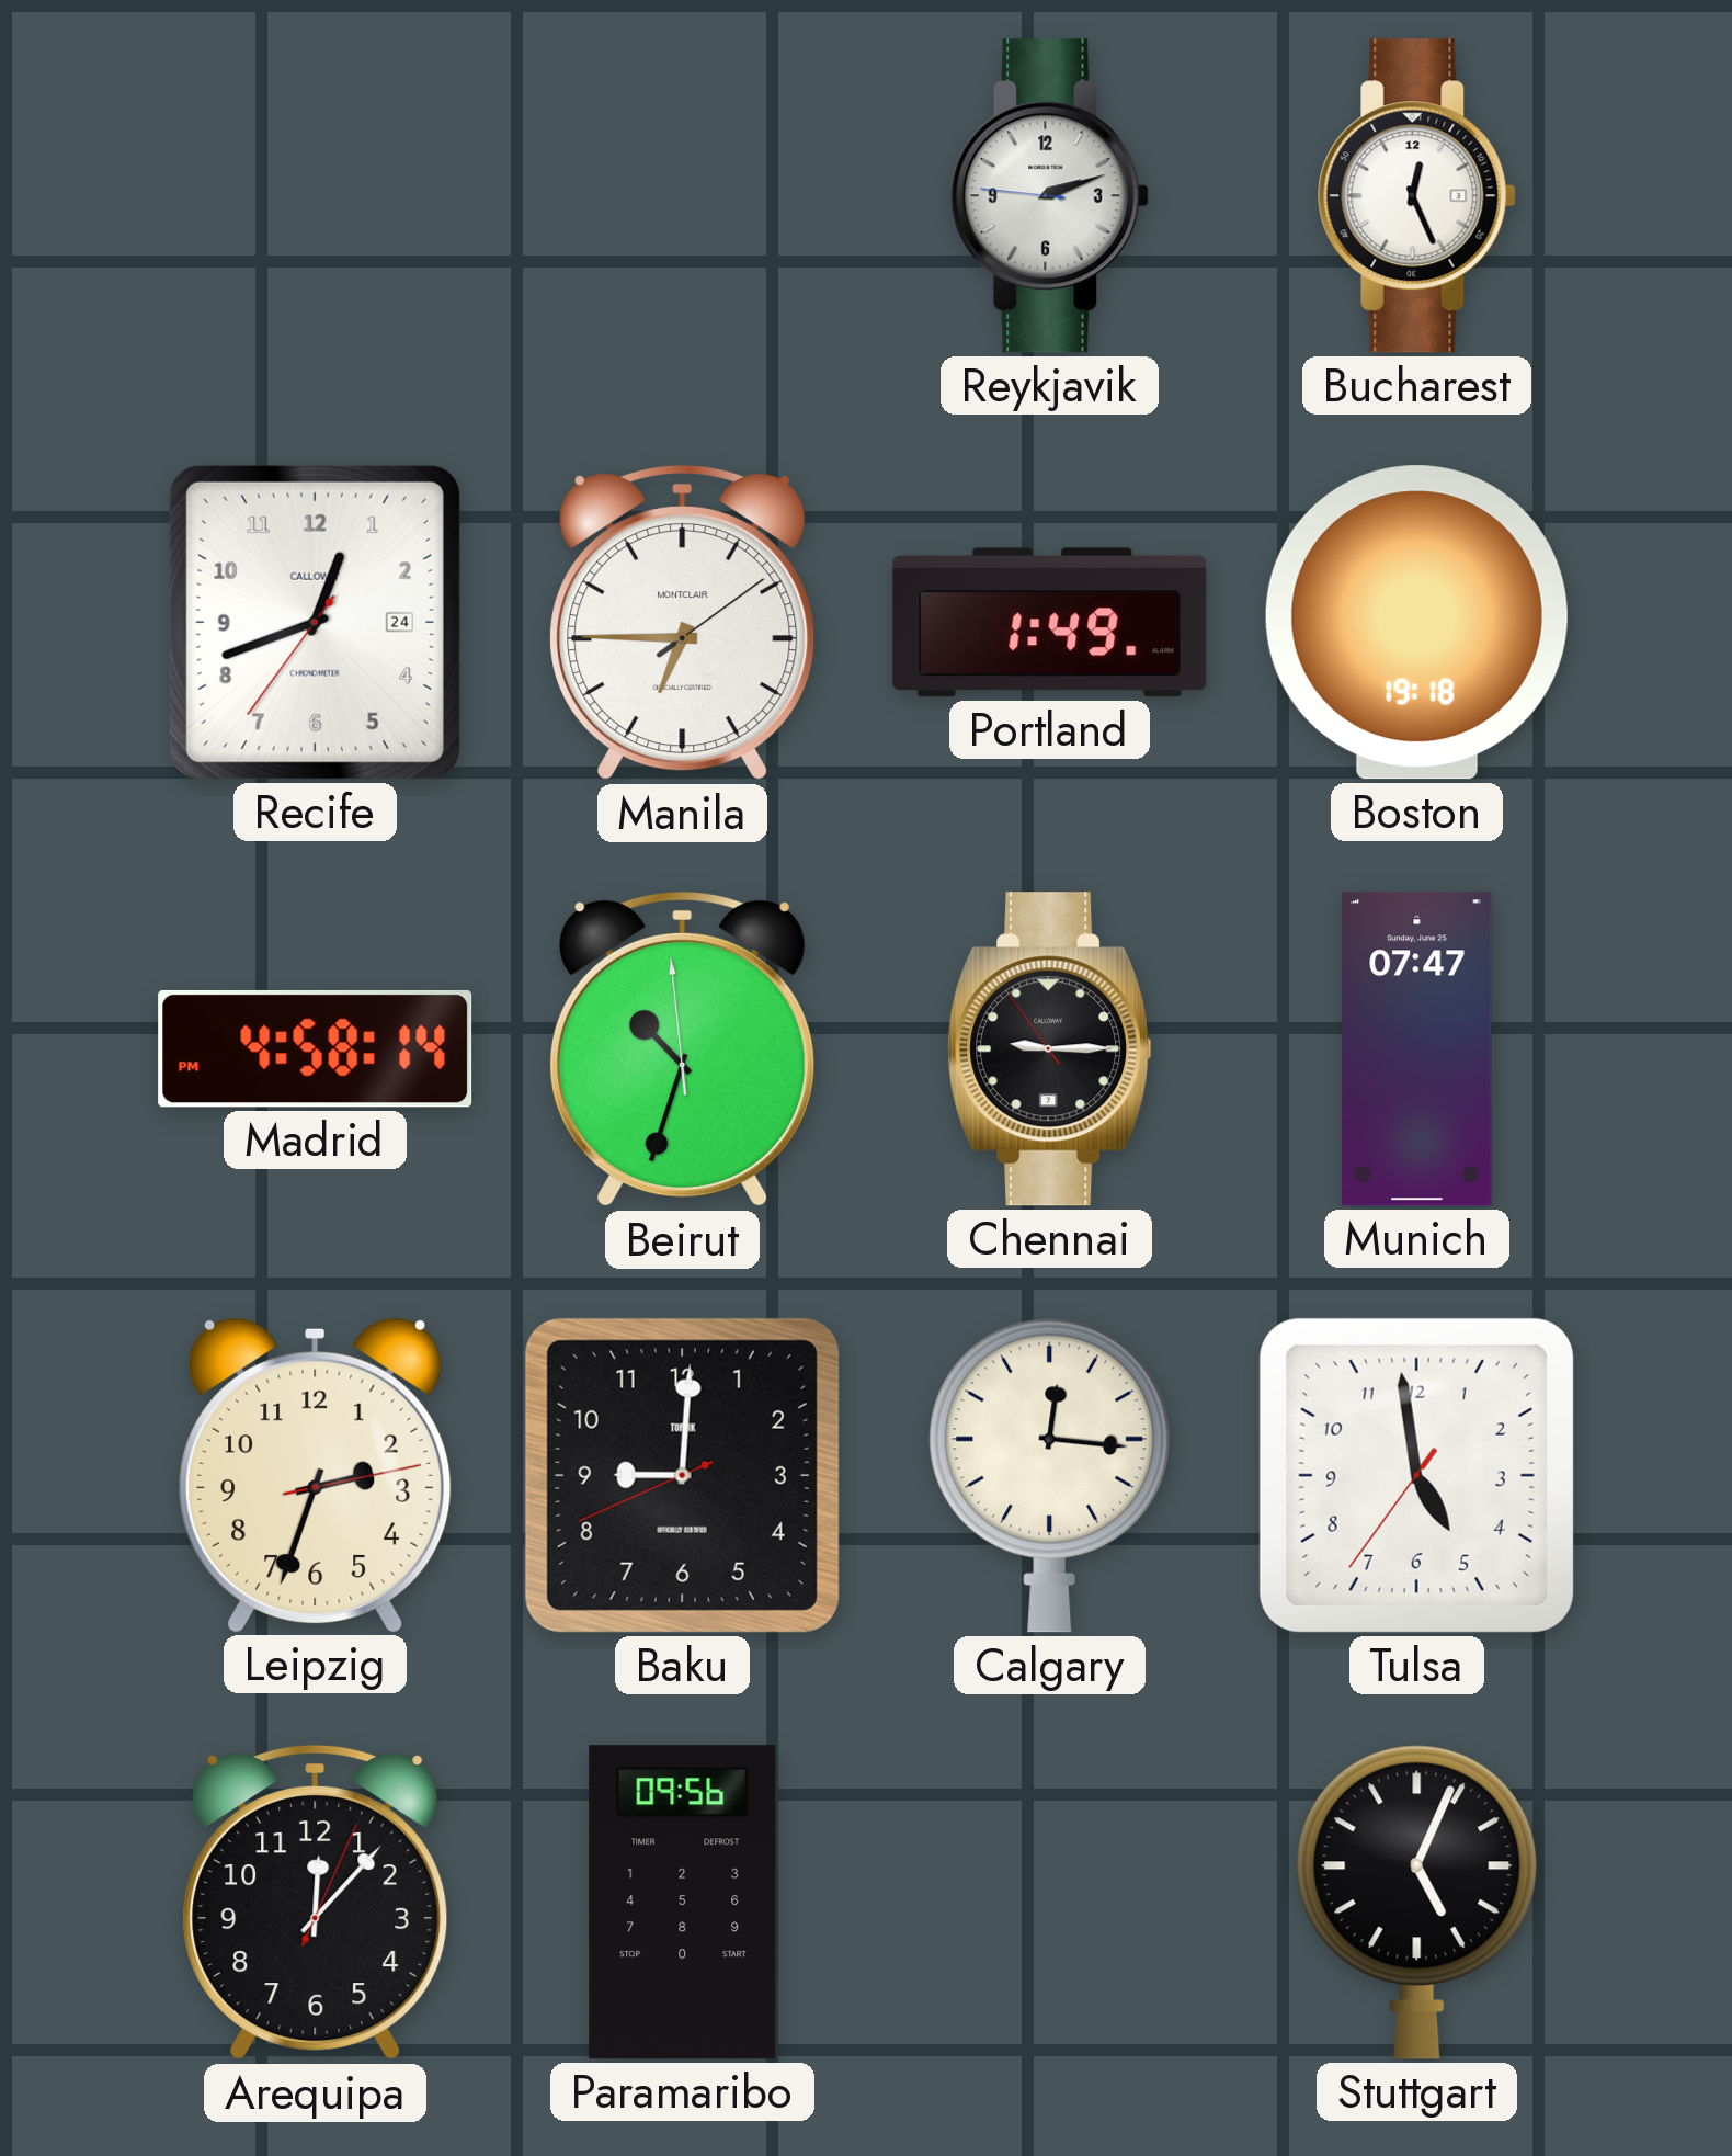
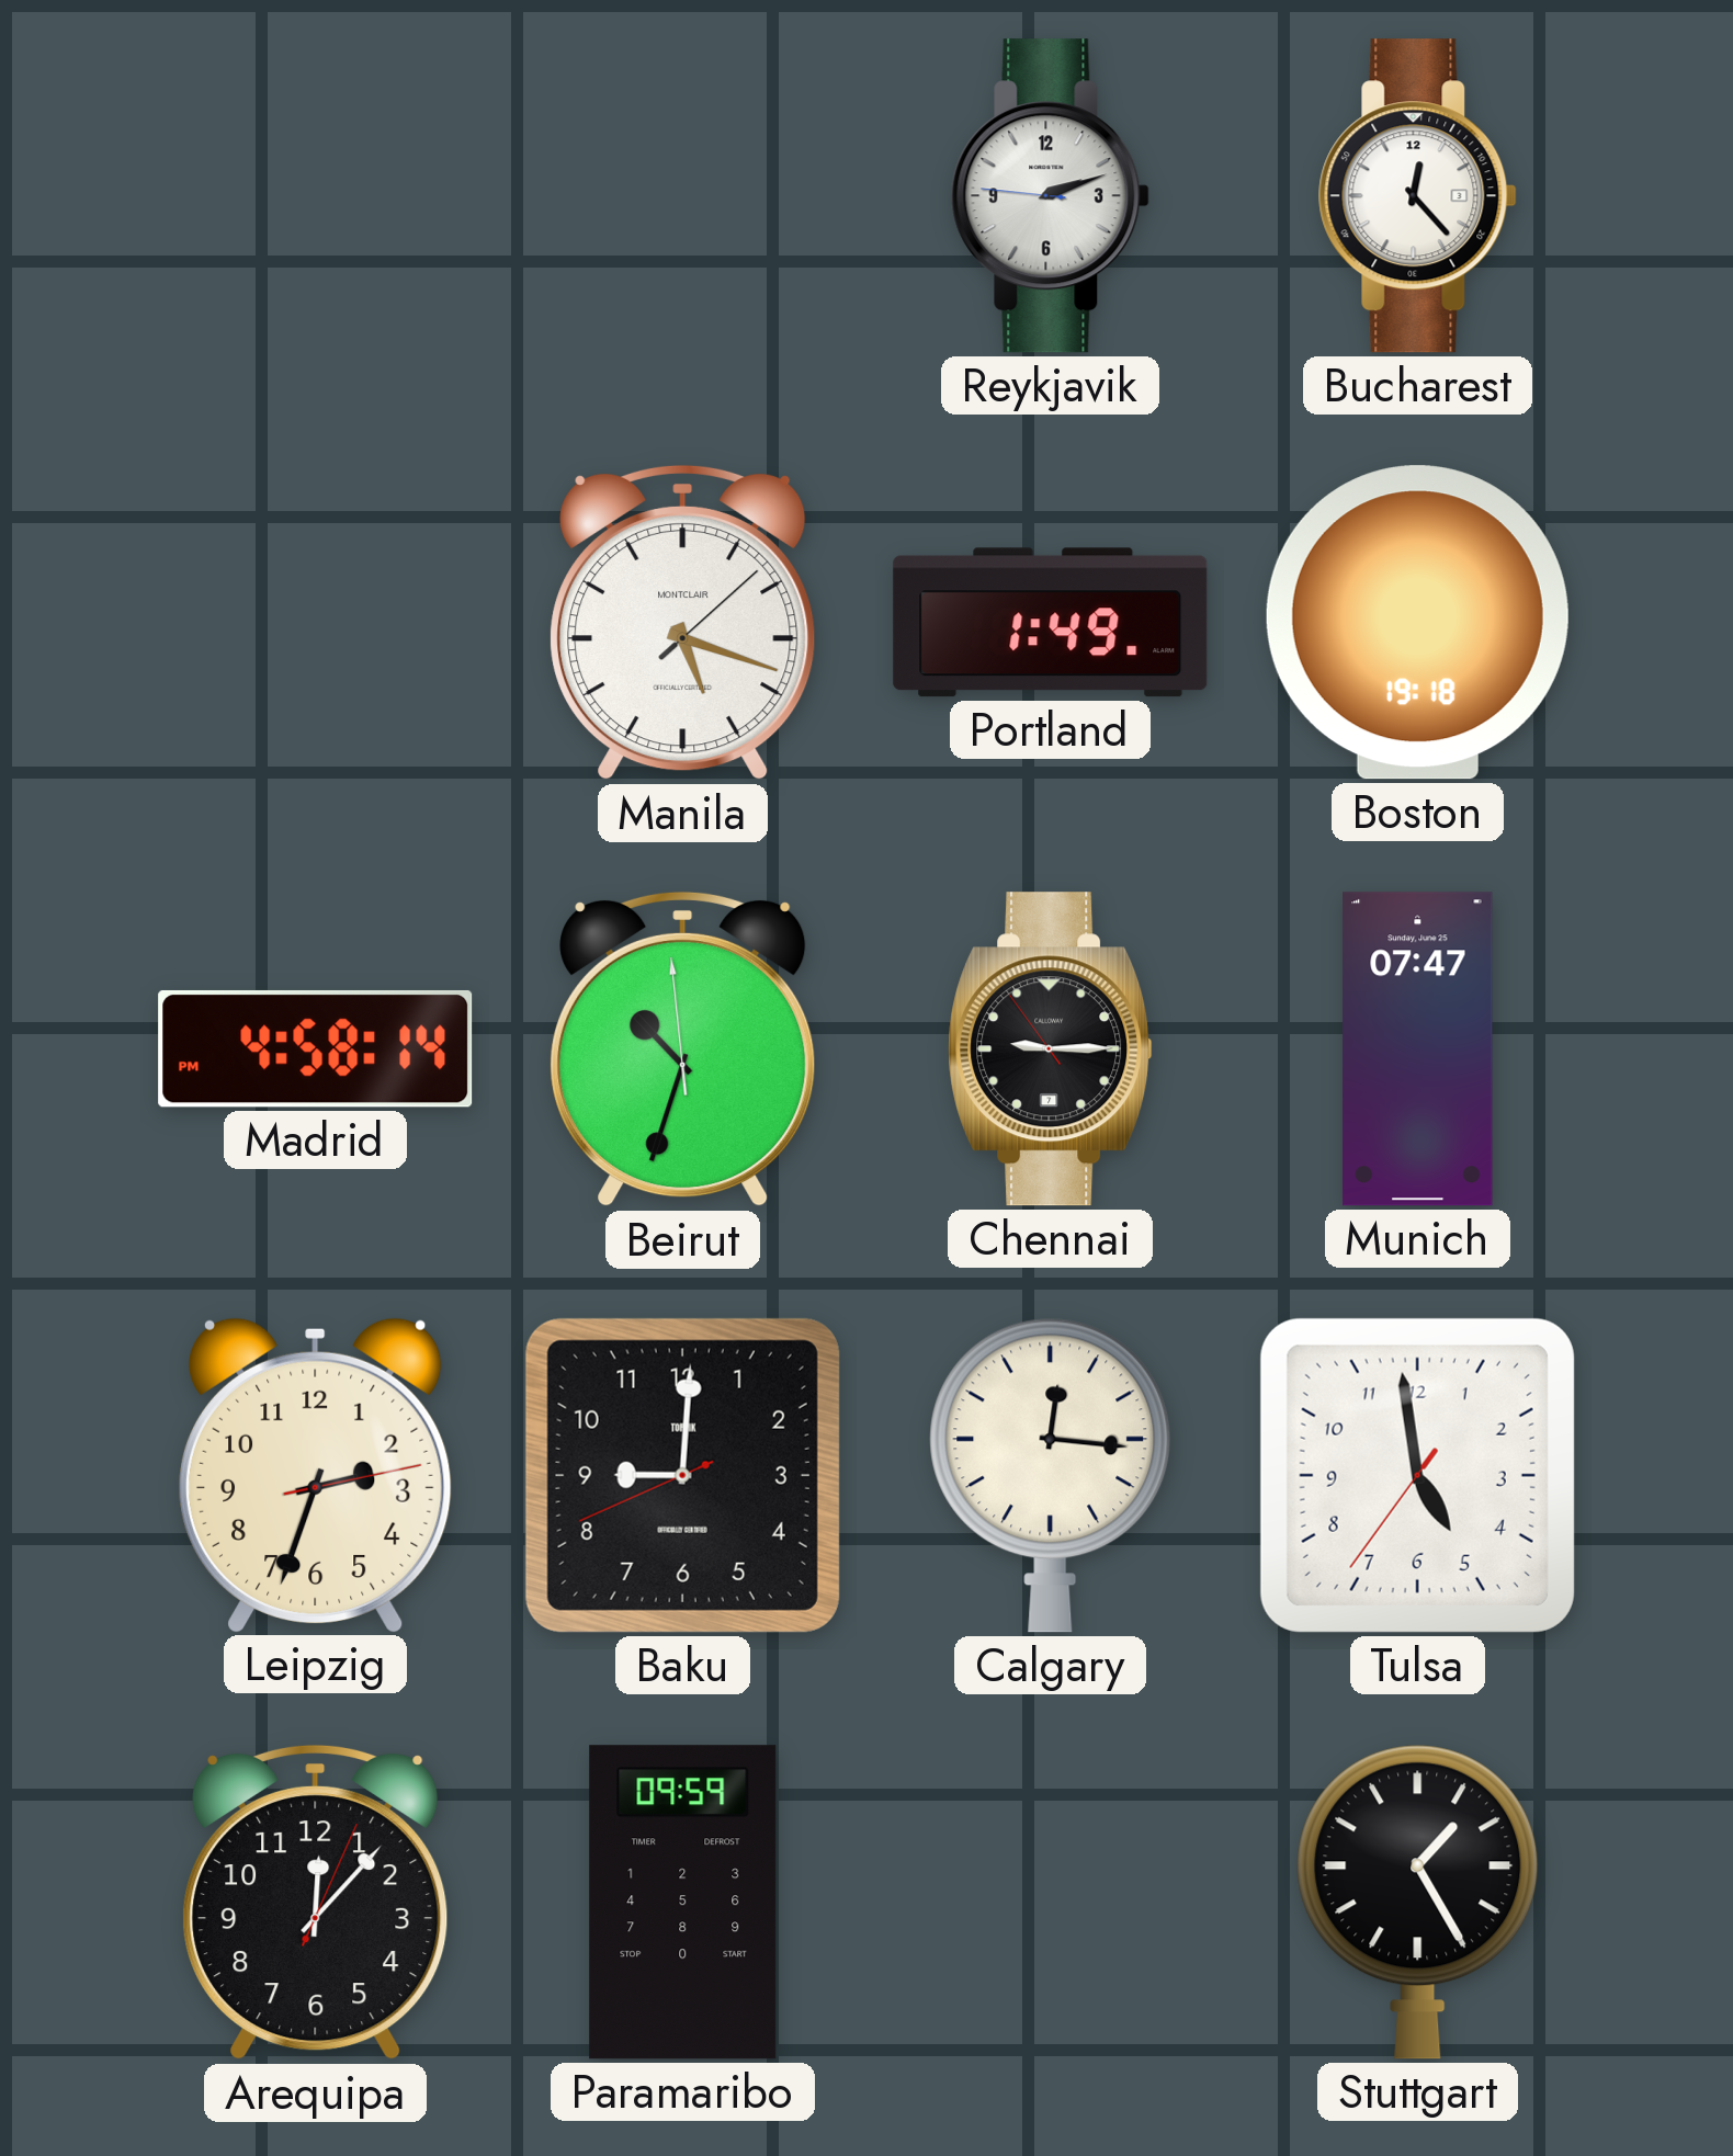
Bucharest: 12:26 -> 12:23
Recife: 12:41 -> none
Manila: 6:45 -> 5:18
Paramaribo: 09:56 -> 09:59
Stuttgart: 5:04 -> 1:25
